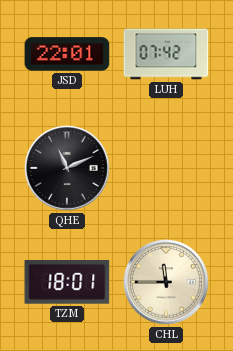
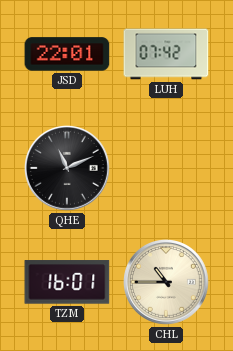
TZM: 18:01 -> 16:01
CHL: 11:45 -> 10:45
